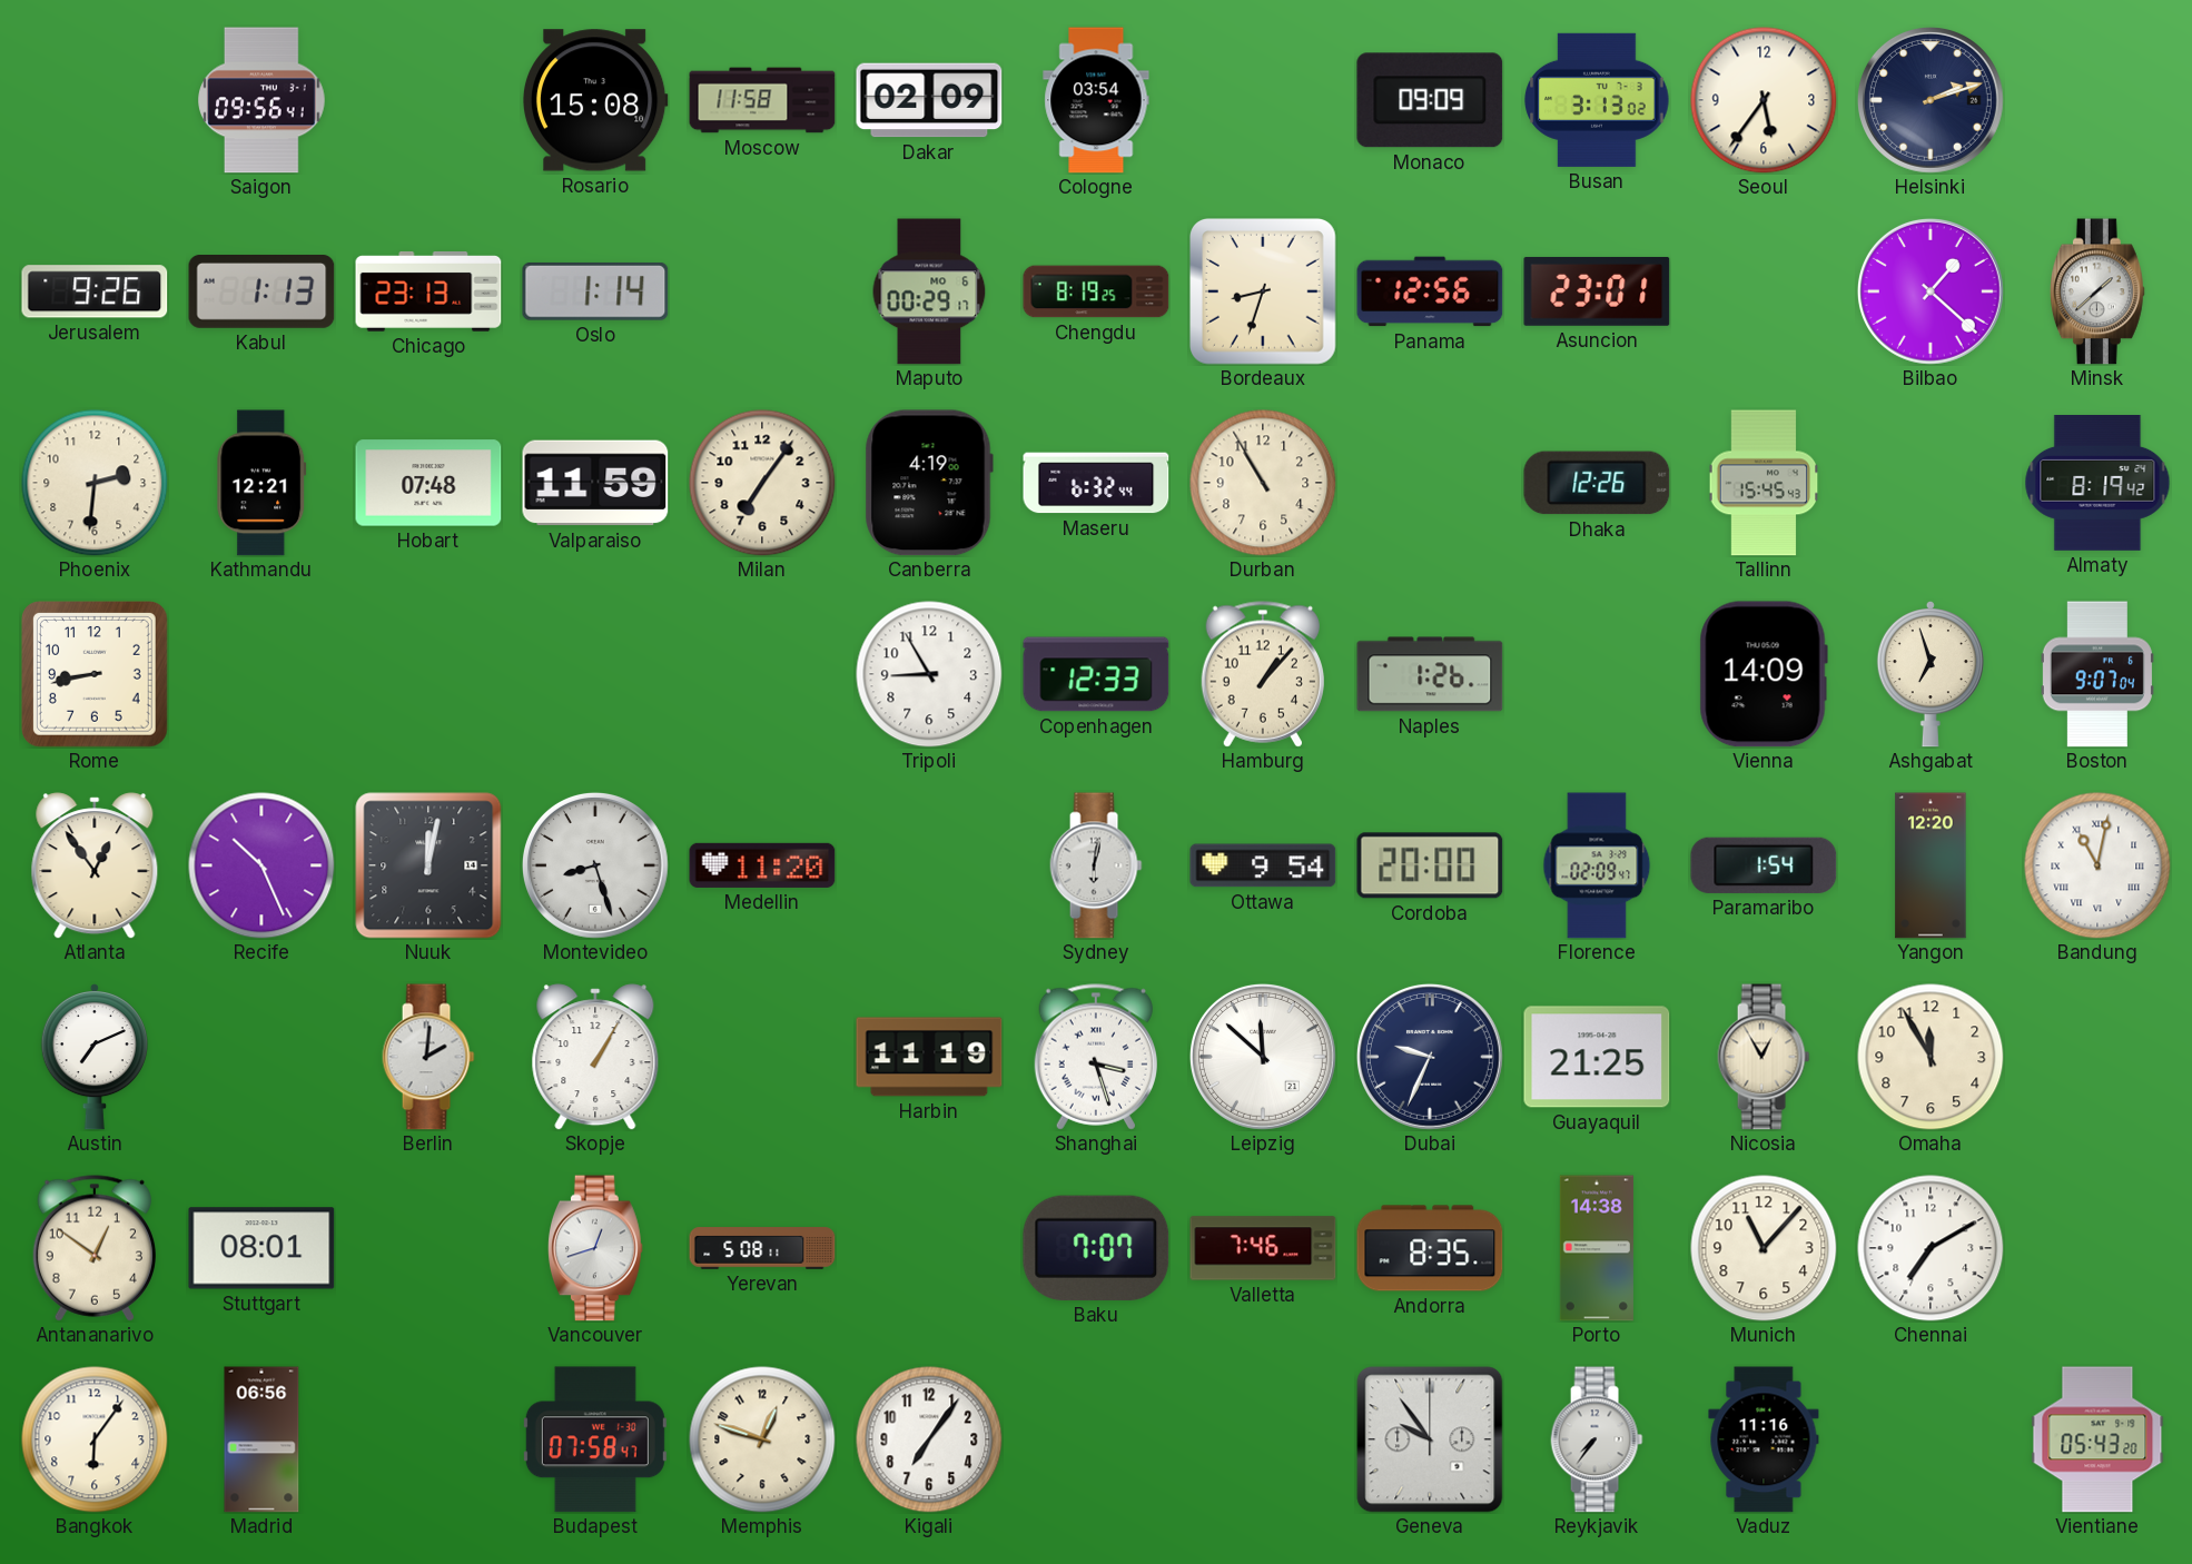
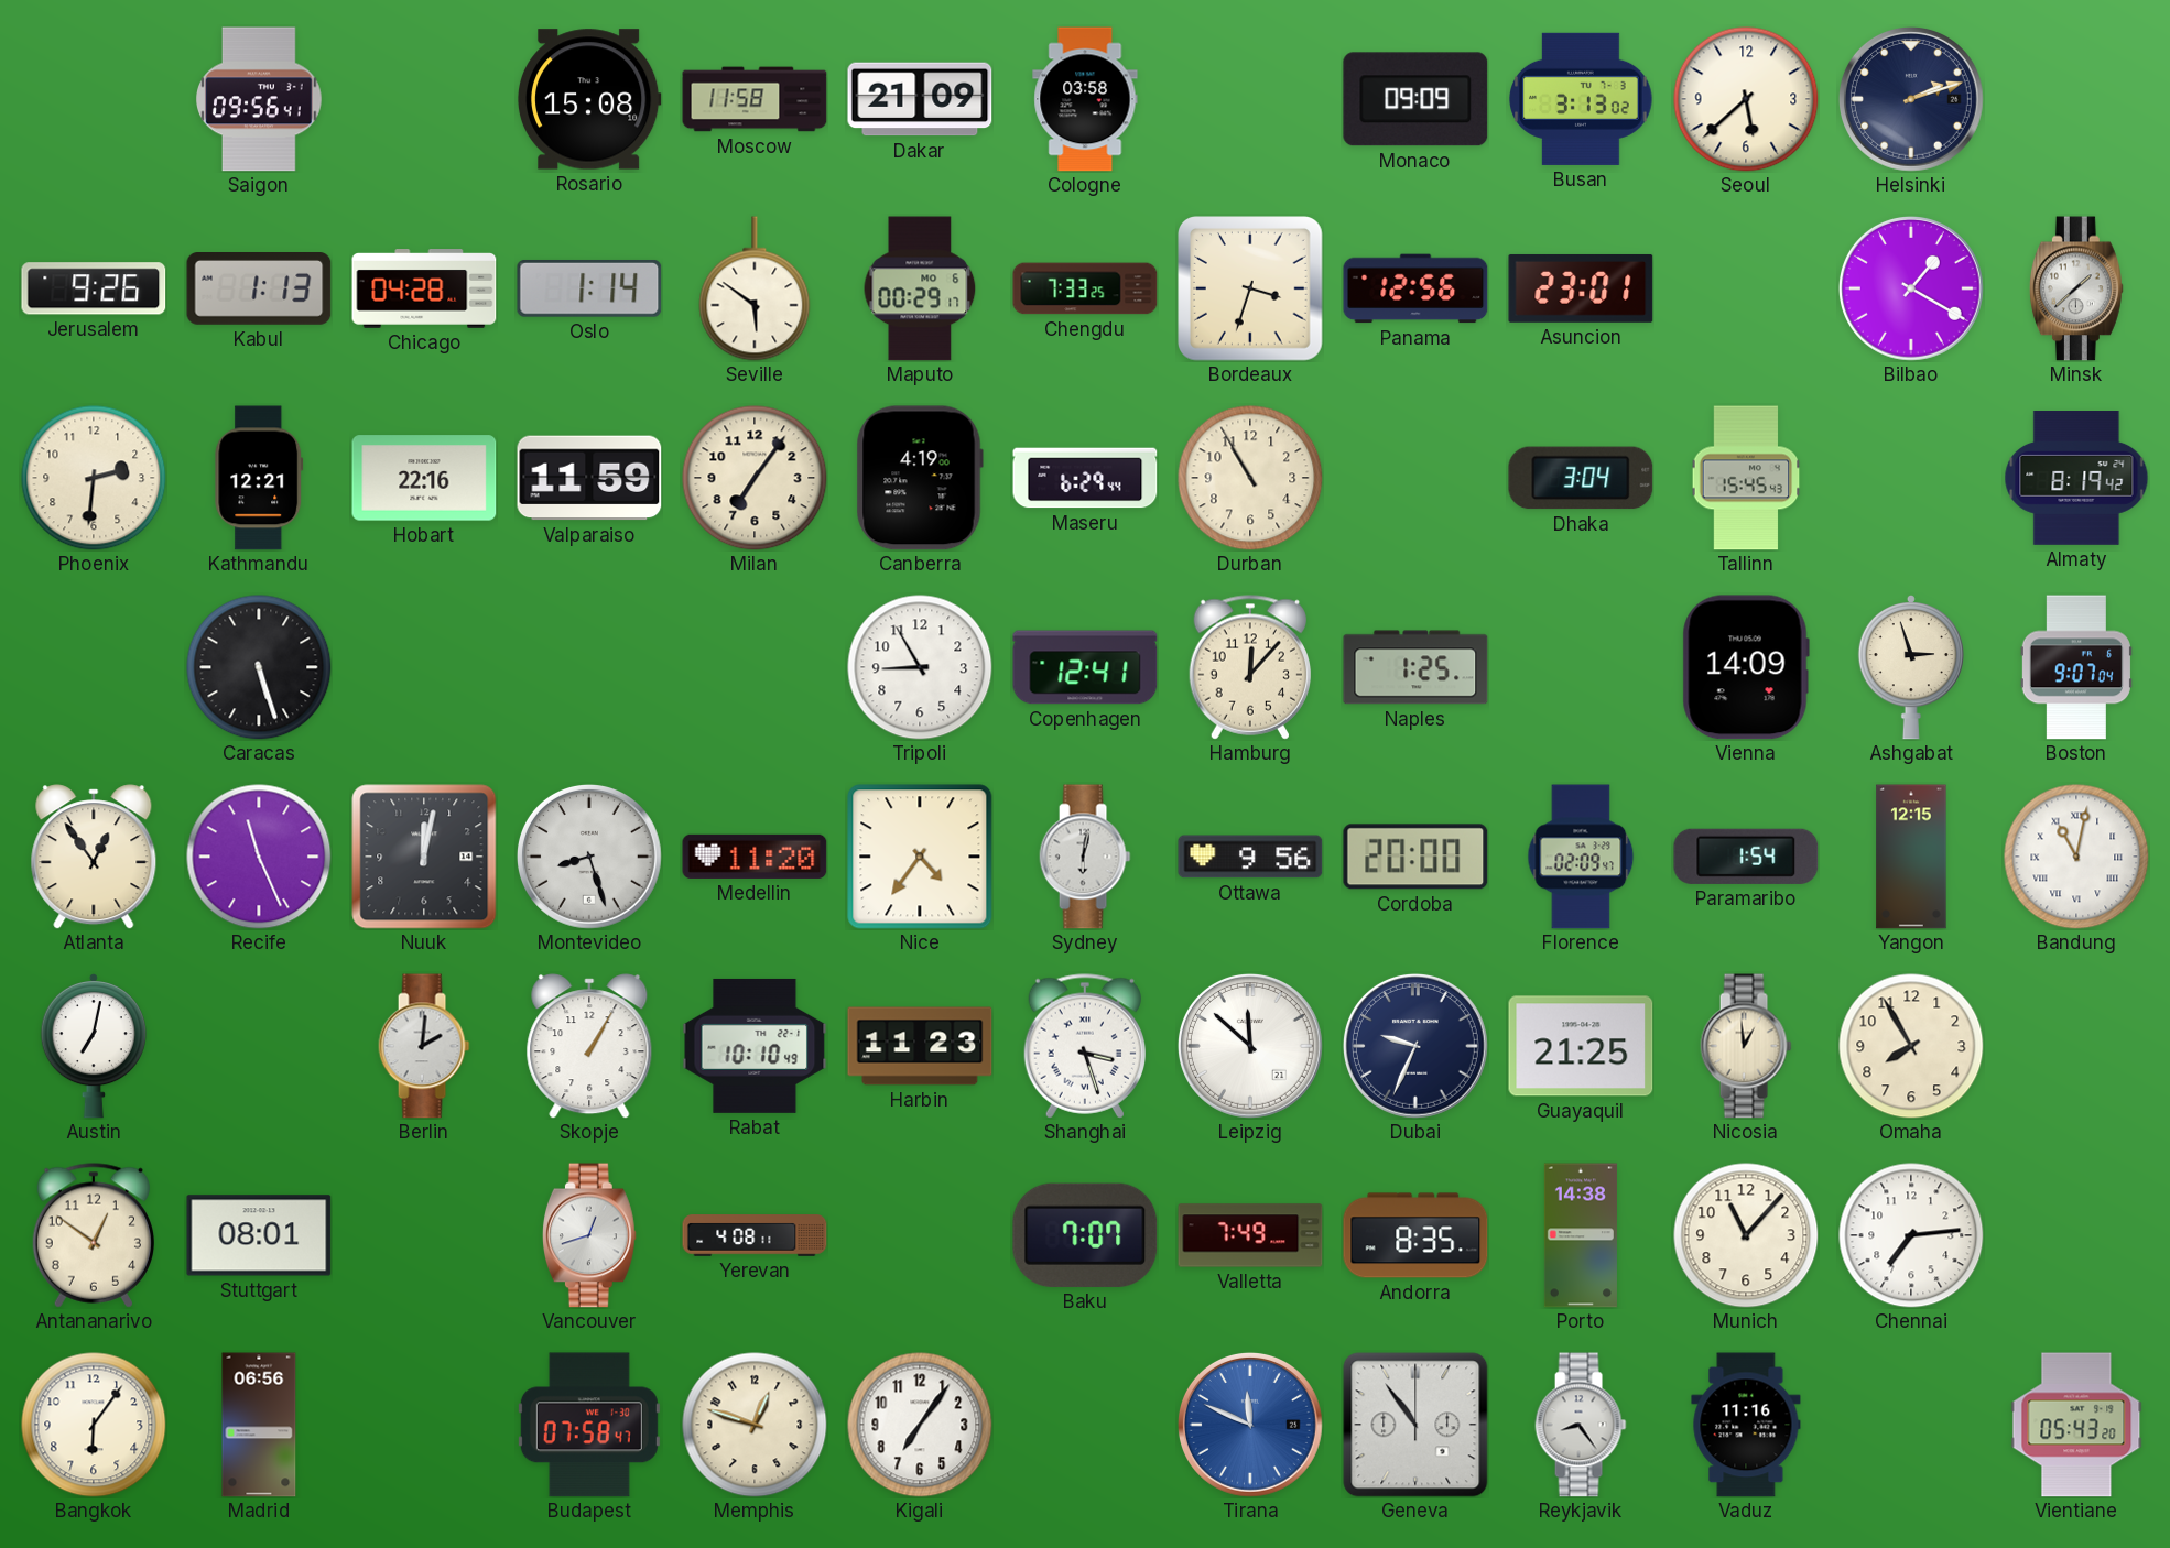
Dakar: 02:09 -> 21:09
Cologne: 03:54 -> 03:58
Seoul: 5:36 -> 5:38
Chicago: 23:13 -> 04:28
Seville: none -> 5:51
Chengdu: 8:19 -> 7:33
Bordeaux: 8:33 -> 3:33
Bilbao: 1:22 -> 1:20
Hobart: 07:48 -> 22:16
Maseru: 6:32 -> 6:29
Dhaka: 12:26 -> 3:04
Rome: 8:43 -> none
Caracas: none -> 5:27
Copenhagen: 12:33 -> 12:41
Hamburg: 1:07 -> 12:07
Naples: 1:26 -> 1:25
Ashgabat: 6:57 -> 2:57
Recife: 10:26 -> 11:26
Nice: none -> 4:36
Ottawa: 9:54 -> 9:56
Yangon: 12:20 -> 12:15
Austin: 7:11 -> 7:02
Rabat: none -> 10:10
Harbin: 11:19 -> 11:23
Nicosia: 12:55 -> 12:59
Omaha: 11:55 -> 7:55
Yerevan: 5:08 -> 4:08
Valletta: 7:46 -> 7:49
Chennai: 7:10 -> 7:14
Tirana: none -> 11:49
Geneva: 9:54 -> 10:54
Reykjavik: 7:36 -> 8:24
